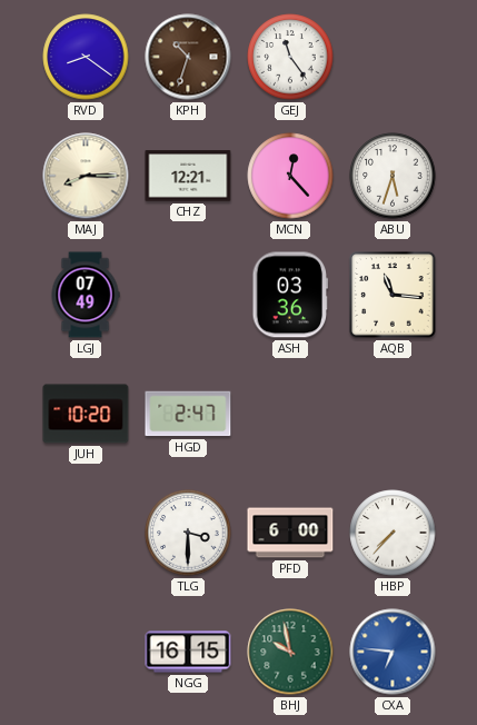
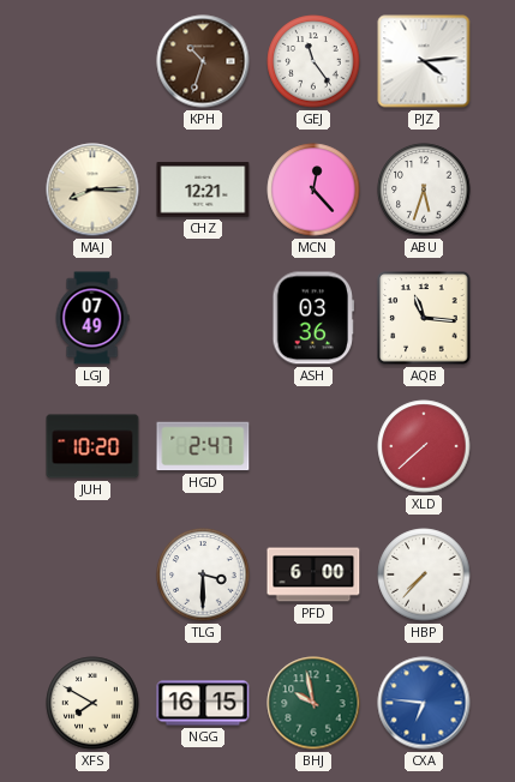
RVD: 8:21 -> none
PJZ: none -> 4:14
XLD: none -> 7:38
XFS: none -> 7:50
